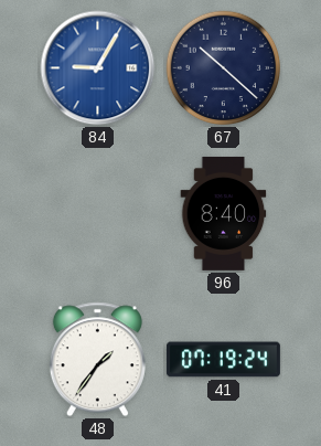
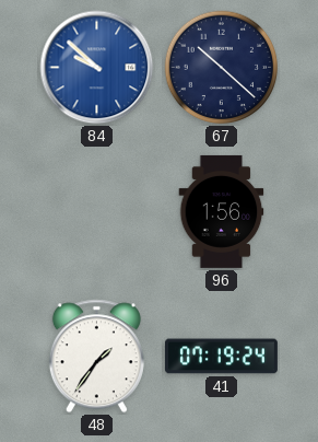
84: 9:05 -> 9:52
96: 8:40 -> 1:56
